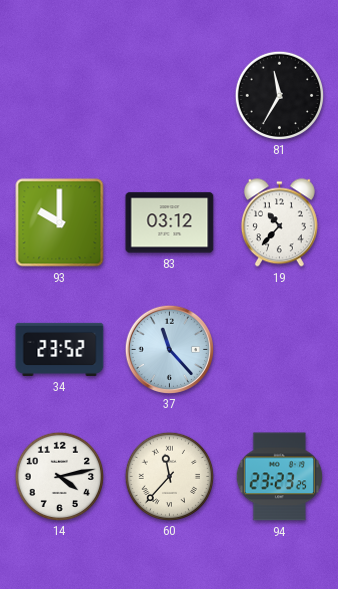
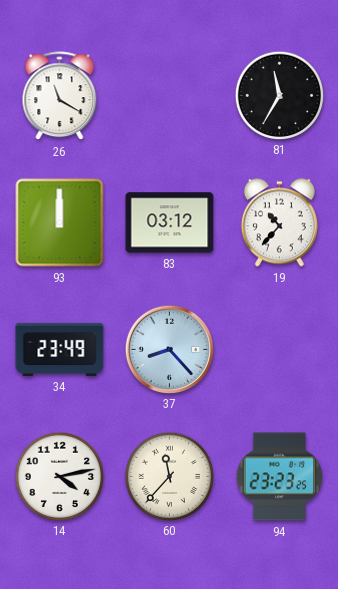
26: none -> 11:20
93: 10:00 -> 12:00
34: 23:52 -> 23:49
37: 11:23 -> 8:23
